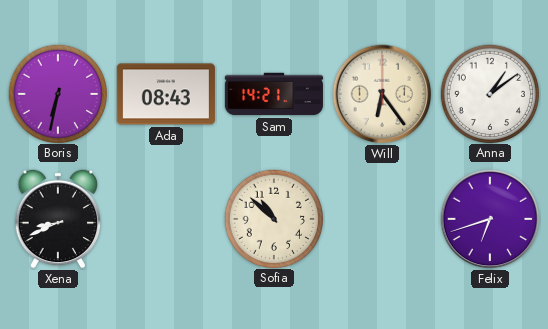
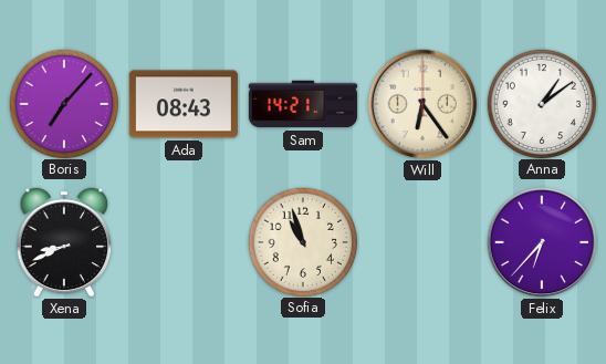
Boris: 6:32 -> 7:07
Sofia: 10:52 -> 10:57
Felix: 6:42 -> 6:37
